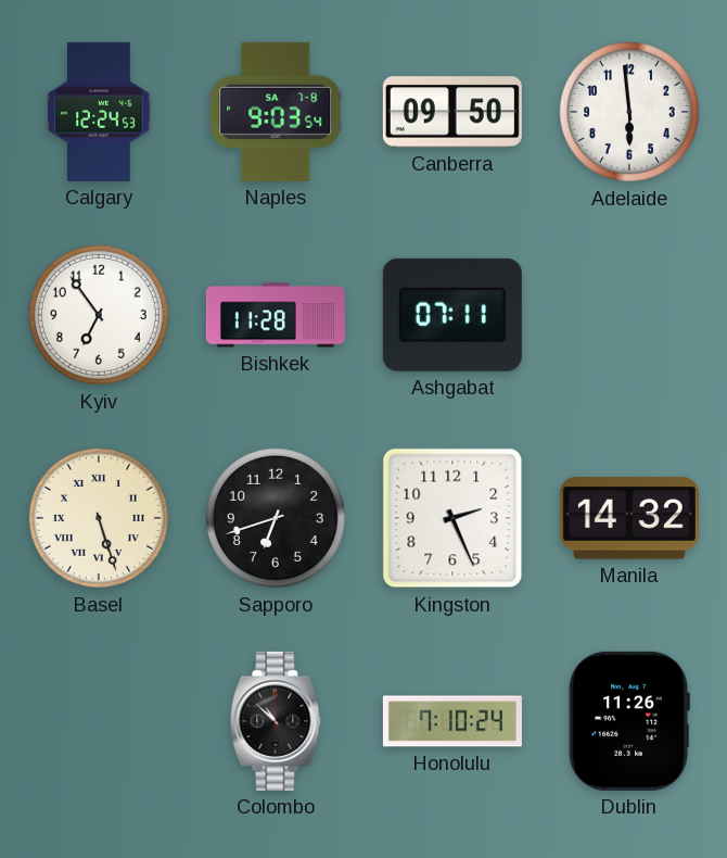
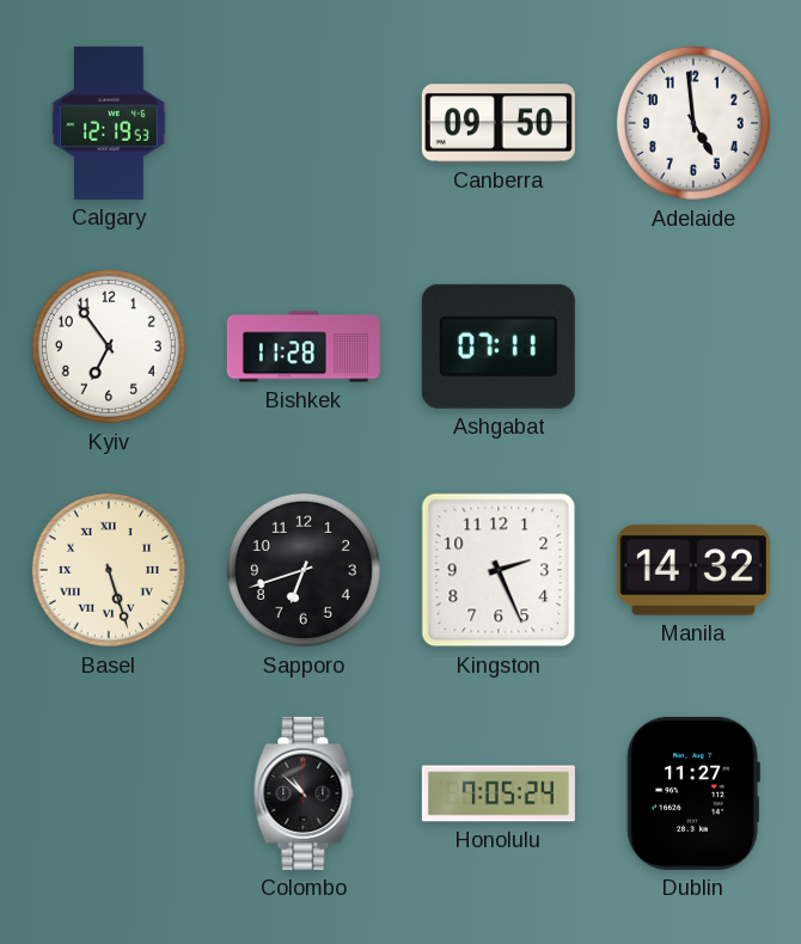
Calgary: 12:24 -> 12:19
Naples: 9:03 -> none
Adelaide: 5:59 -> 4:59
Honolulu: 7:10 -> 7:05
Dublin: 11:26 -> 11:27
